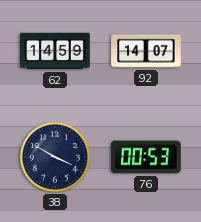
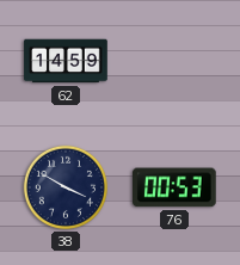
92: 14:07 -> none
